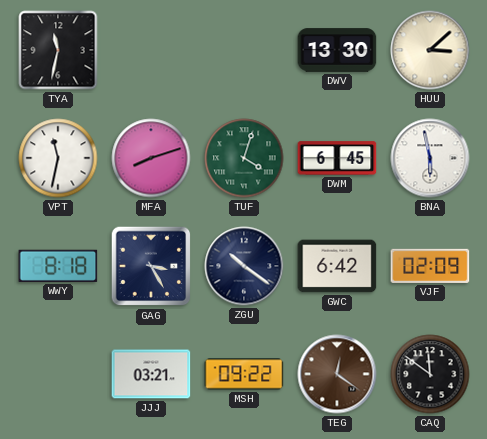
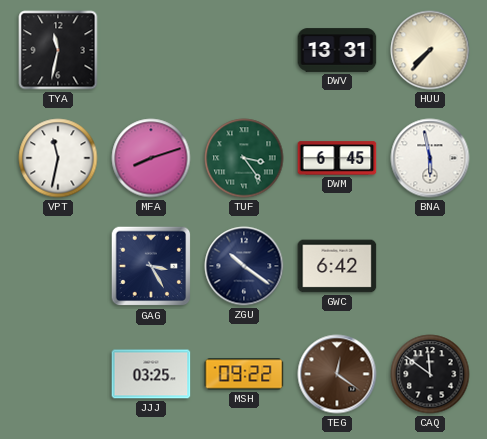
DWV: 13:30 -> 13:31
HUU: 3:08 -> 7:37
TUF: 4:03 -> 3:24
WWY: 8:18 -> none
VJF: 02:09 -> none
JJJ: 03:21 -> 03:25
